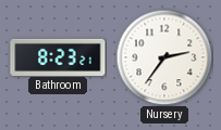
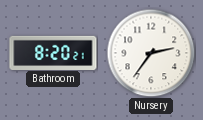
Bathroom: 8:23 -> 8:20
